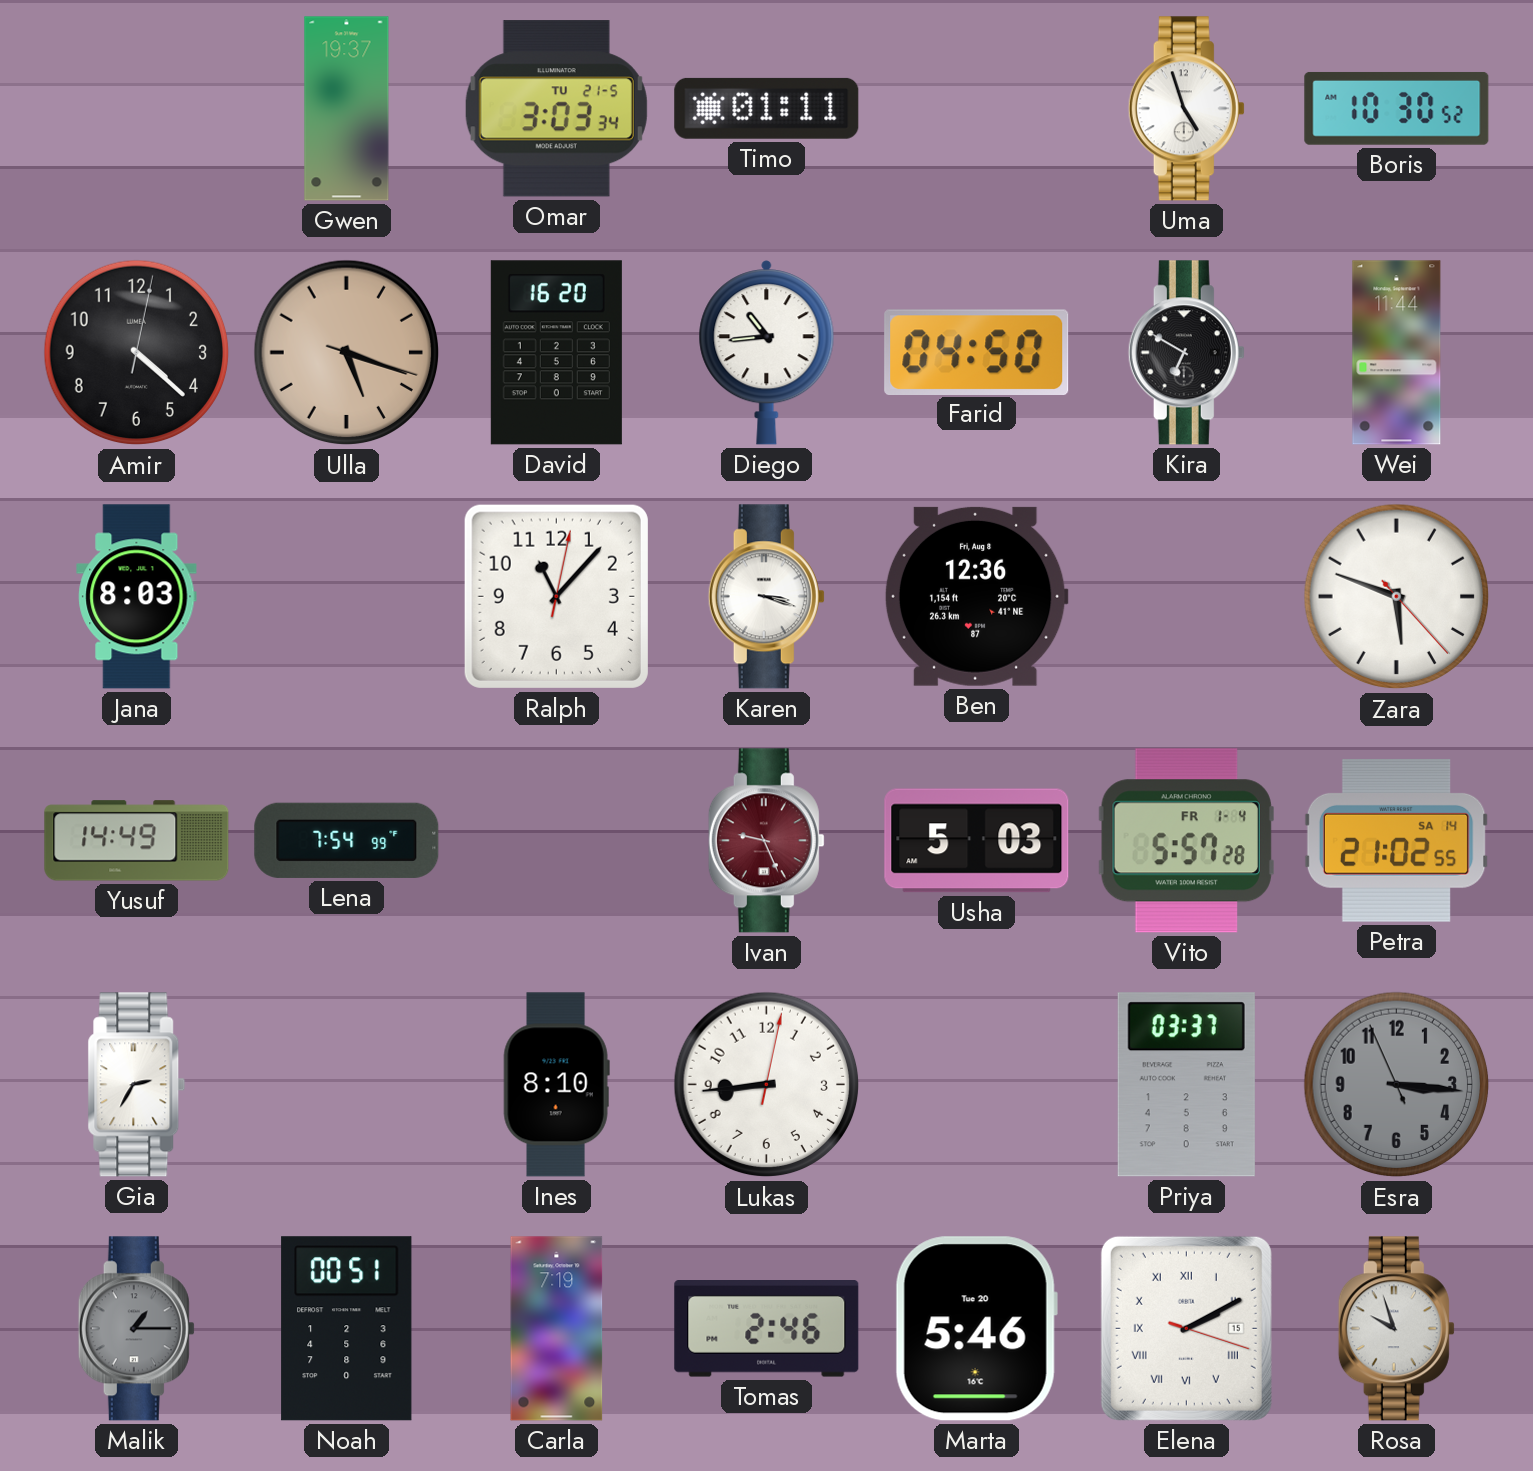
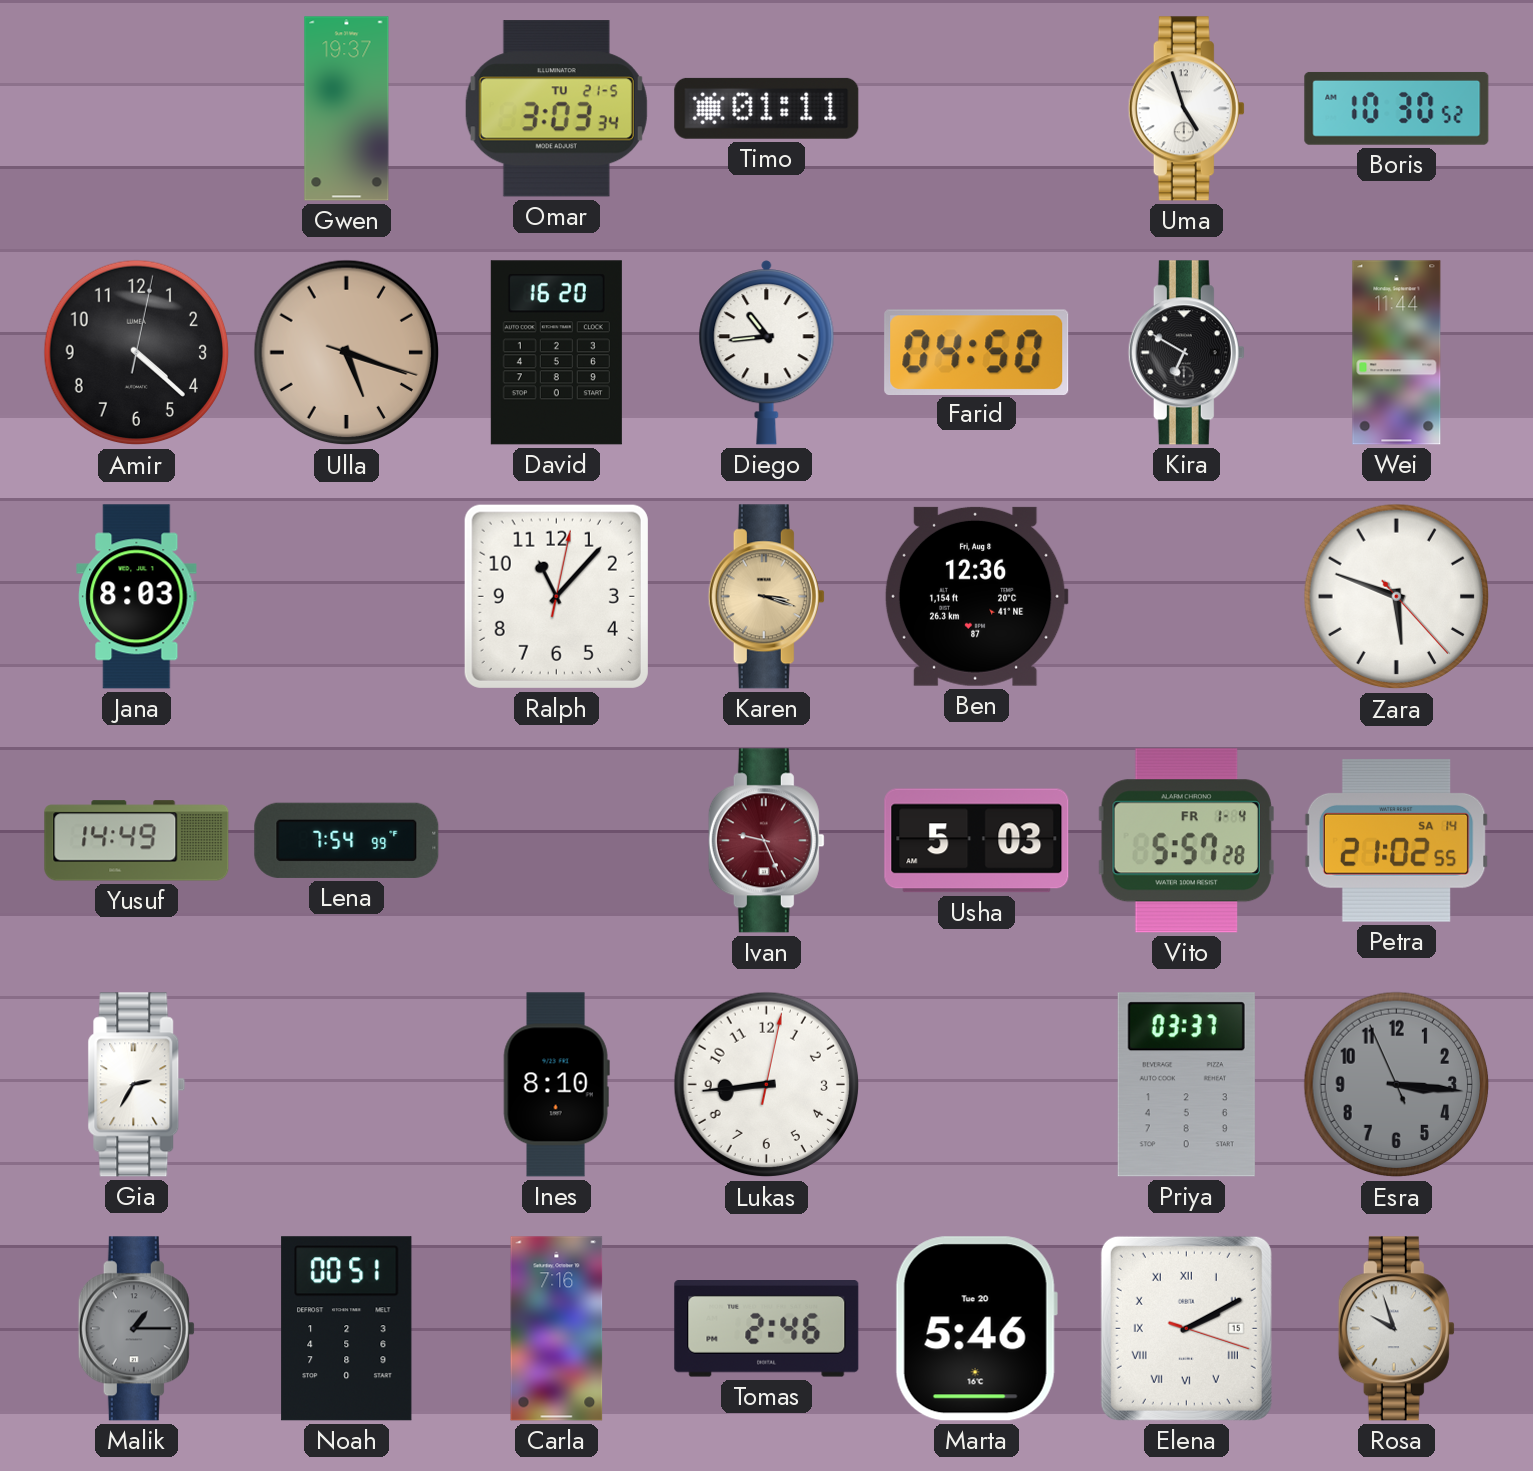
Karen dial: white -> champagne
Carla: 7:19 -> 7:16
